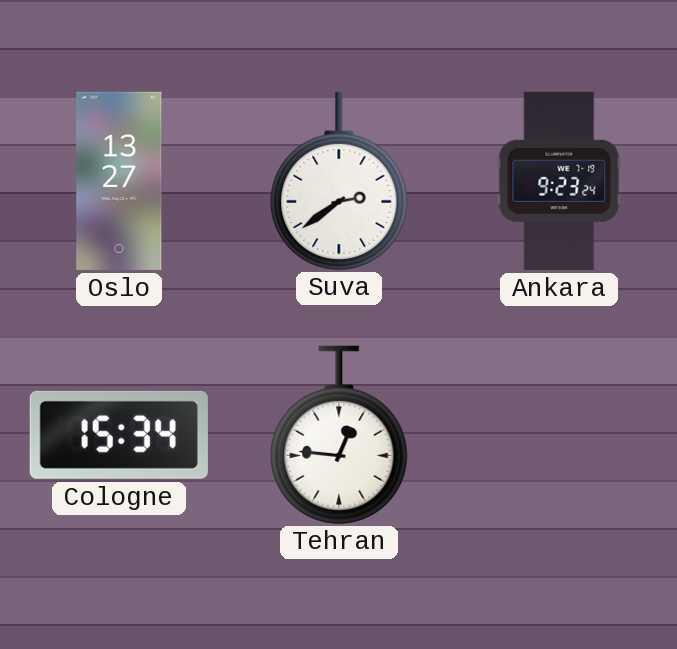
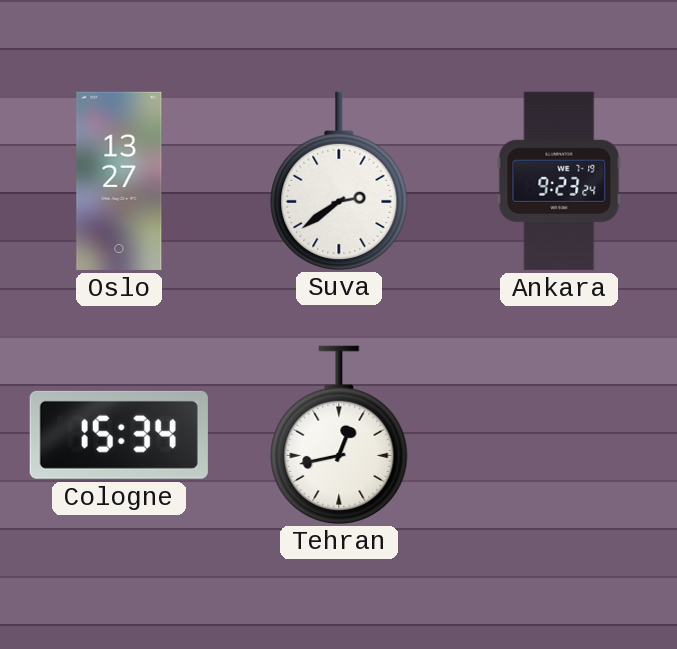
Tehran: 12:46 -> 12:43
